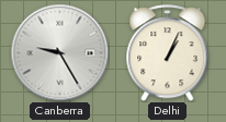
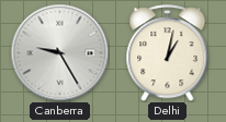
Delhi: 1:04 -> 1:02
